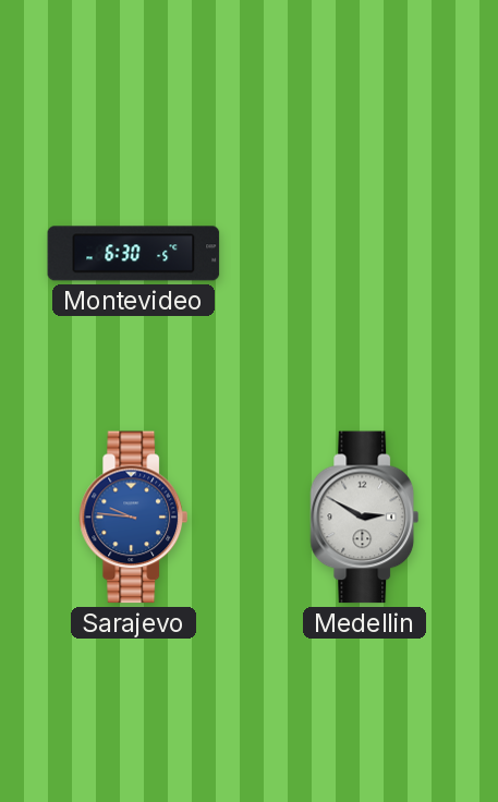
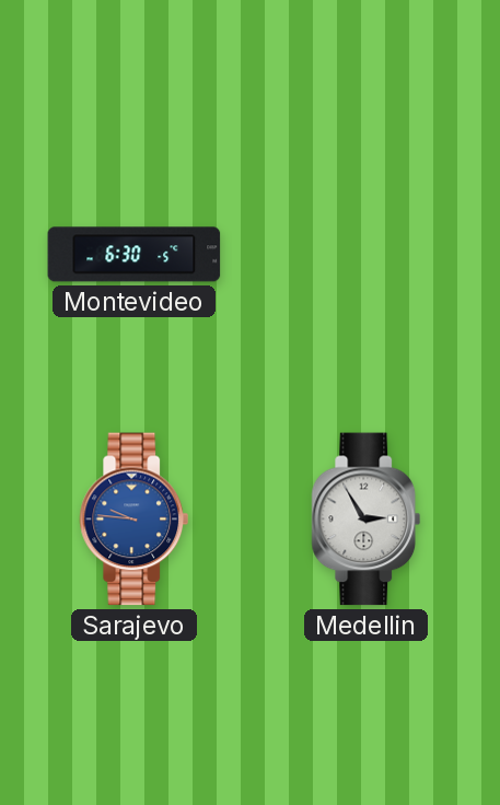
Medellin: 2:50 -> 2:55
